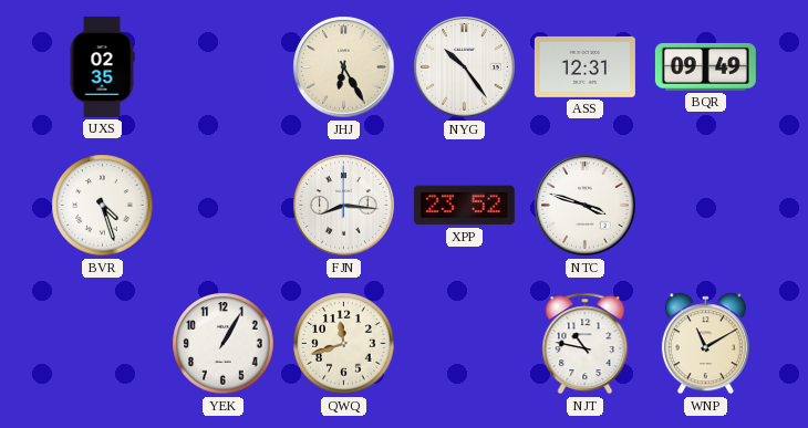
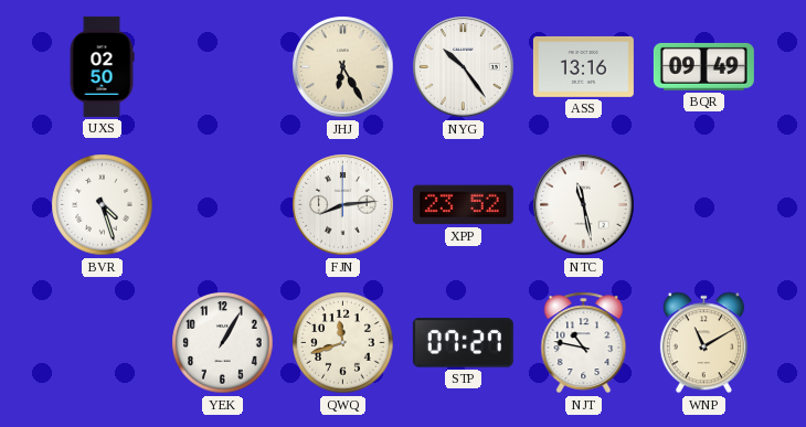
UXS: 02:35 -> 02:50
ASS: 12:31 -> 13:16
FJN: 8:16 -> 8:14
NTC: 3:48 -> 11:28
STP: none -> 07:27
